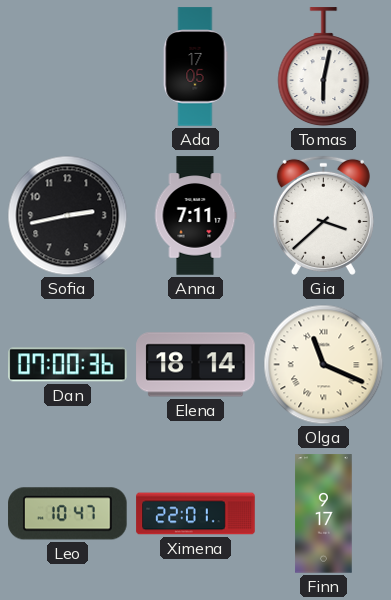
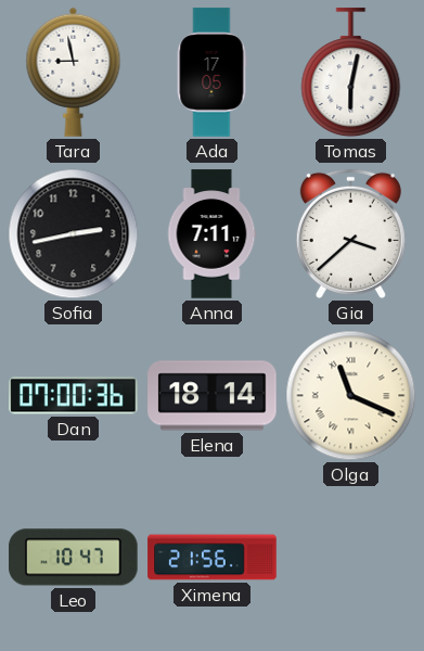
Tara: none -> 8:58
Ximena: 22:01 -> 21:56
Finn: 9:17 -> none
